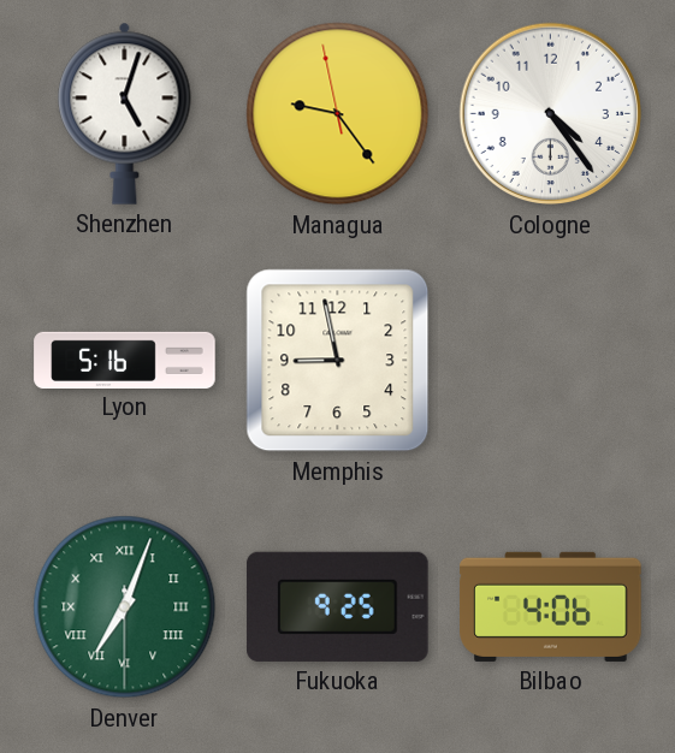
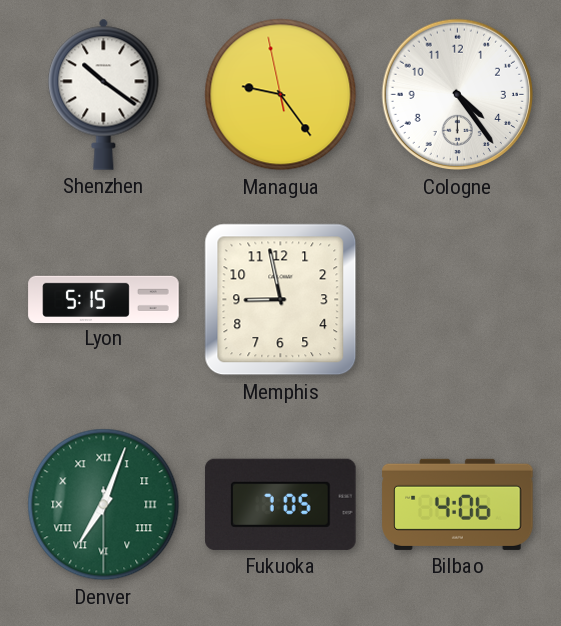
Shenzhen: 5:03 -> 10:21
Lyon: 5:16 -> 5:15
Fukuoka: 9:25 -> 7:05
